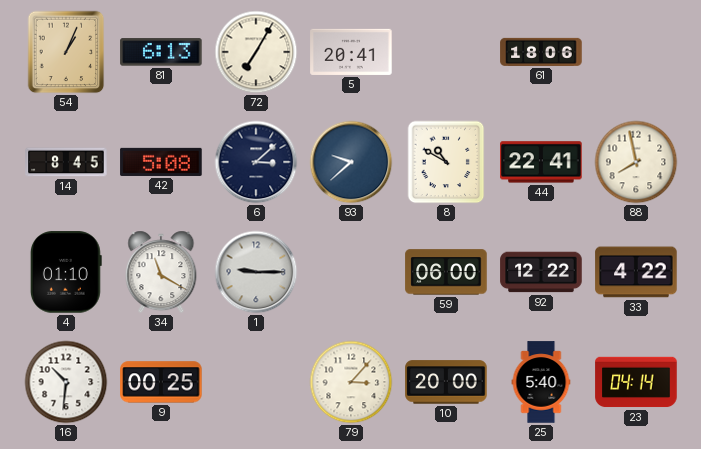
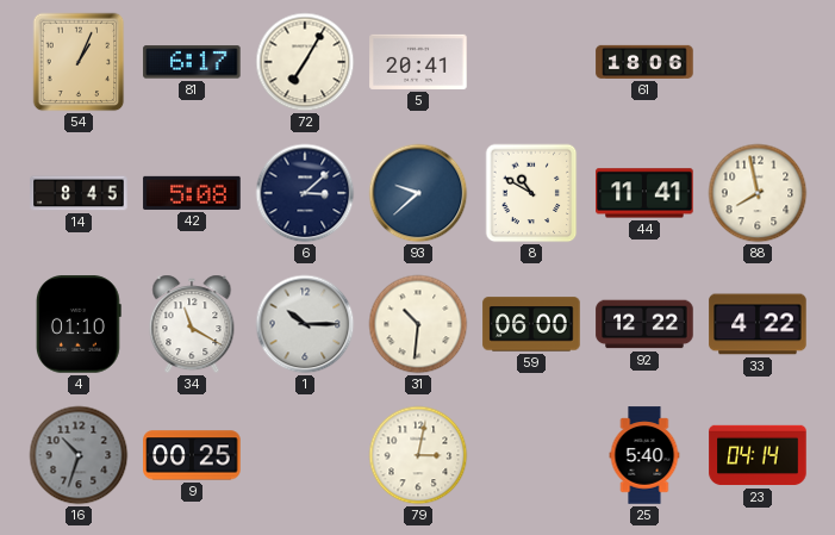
81: 6:13 -> 6:17
44: 22:41 -> 11:41
1: 9:15 -> 10:15
31: none -> 10:31
16: 10:31 -> 10:33
16 dial: white -> grey
79: 3:07 -> 3:02
10: 20:00 -> none
